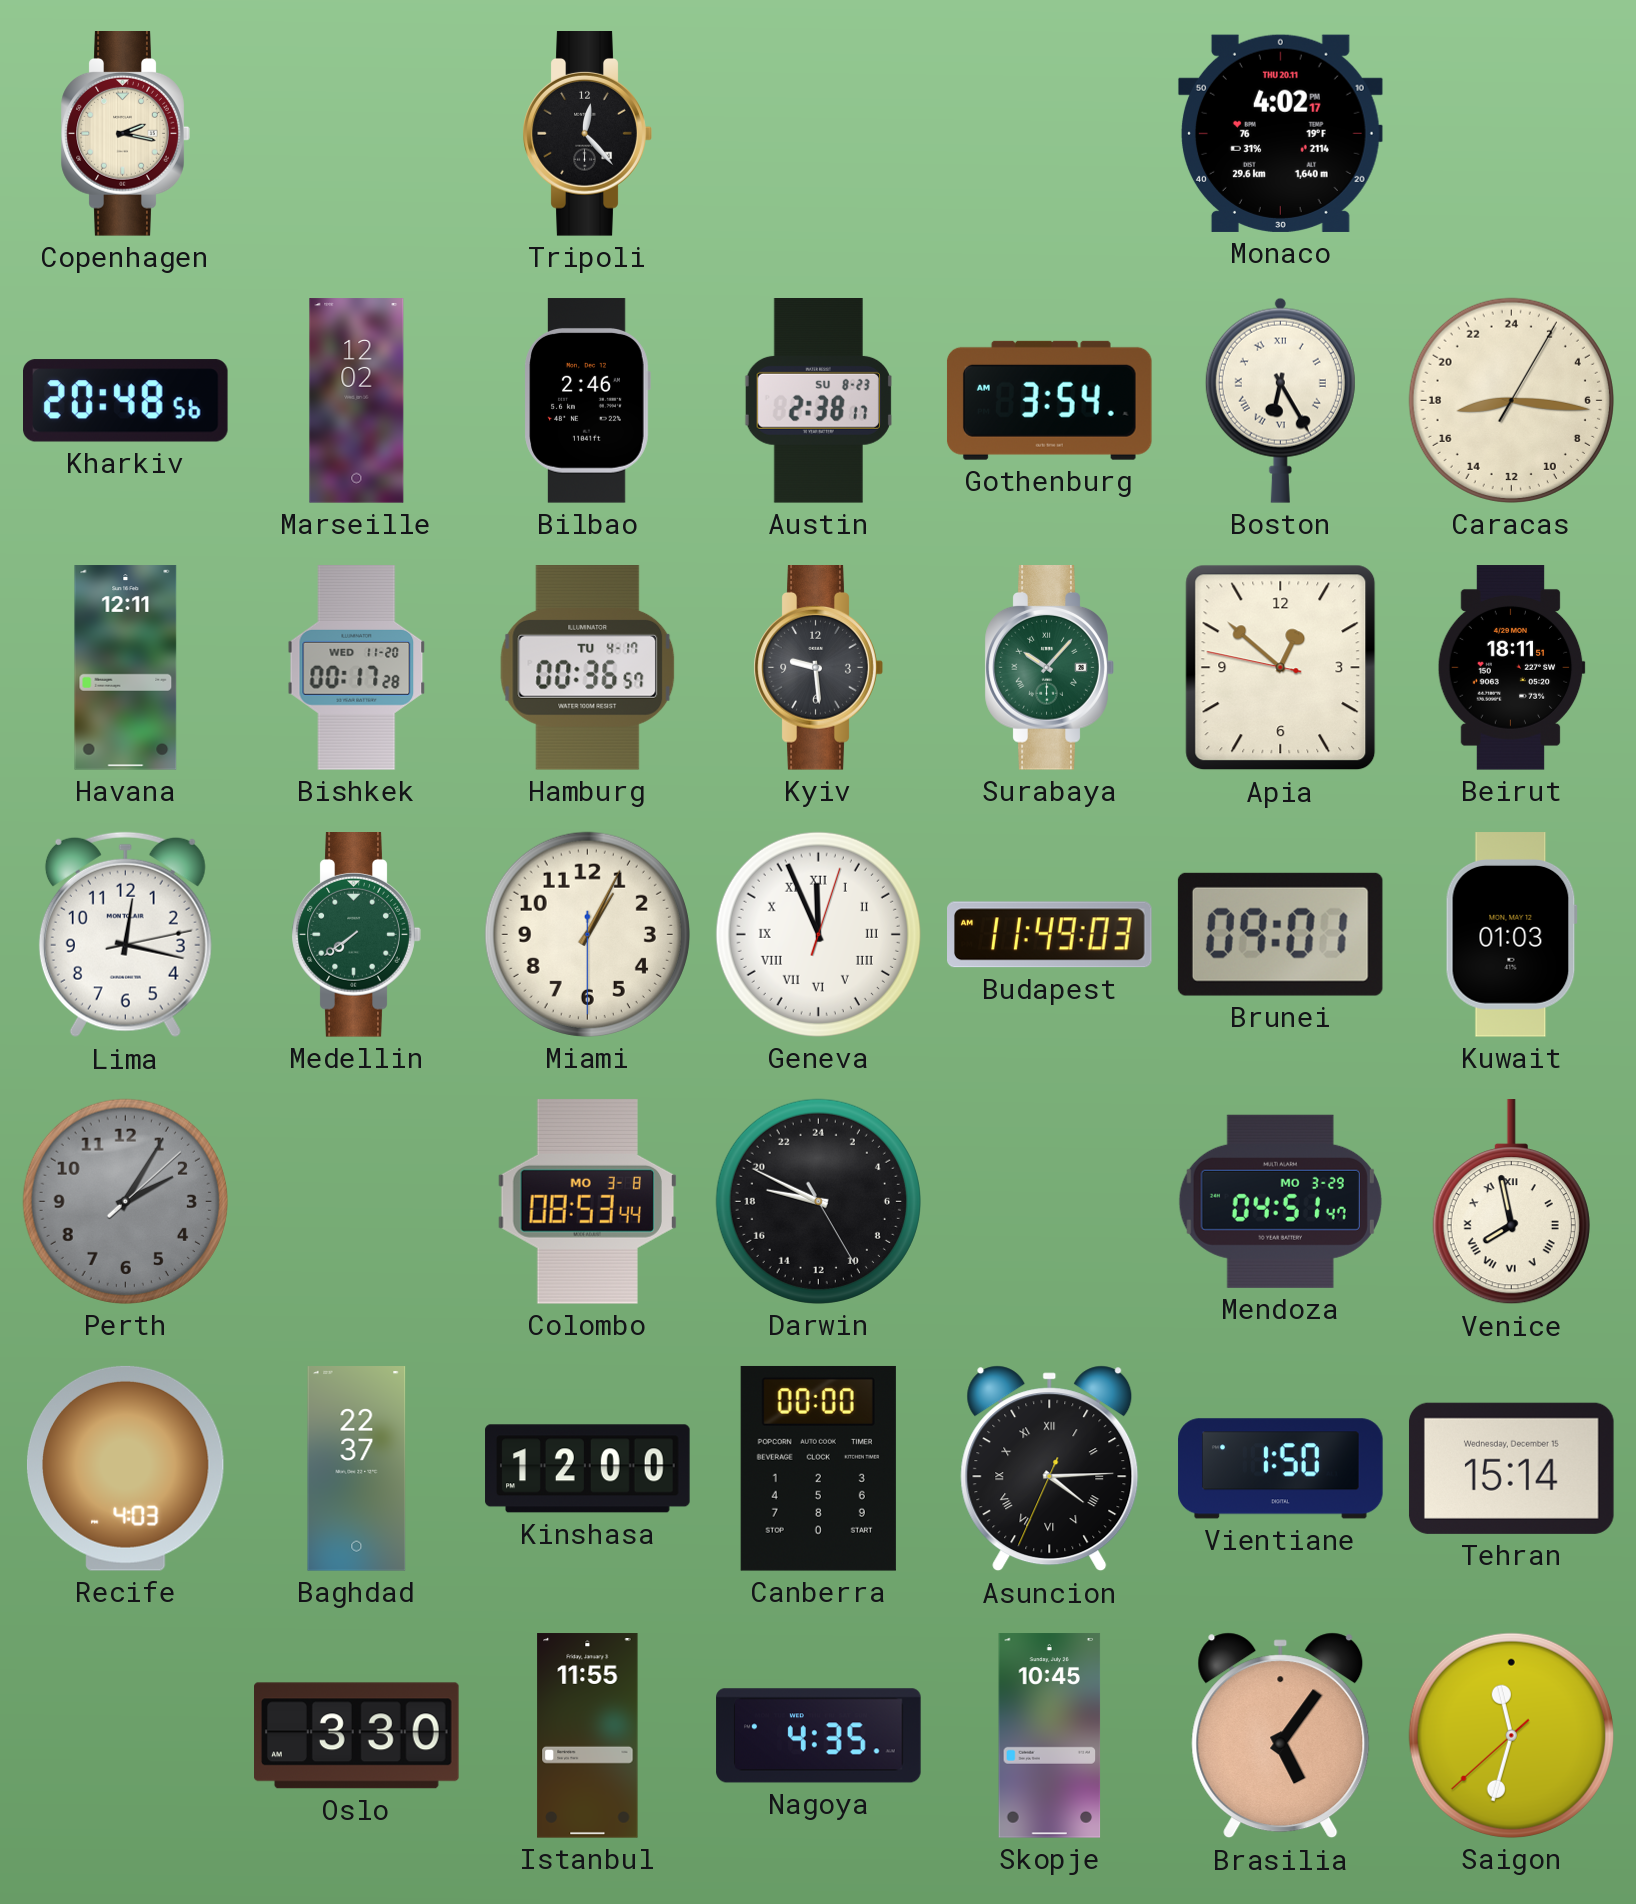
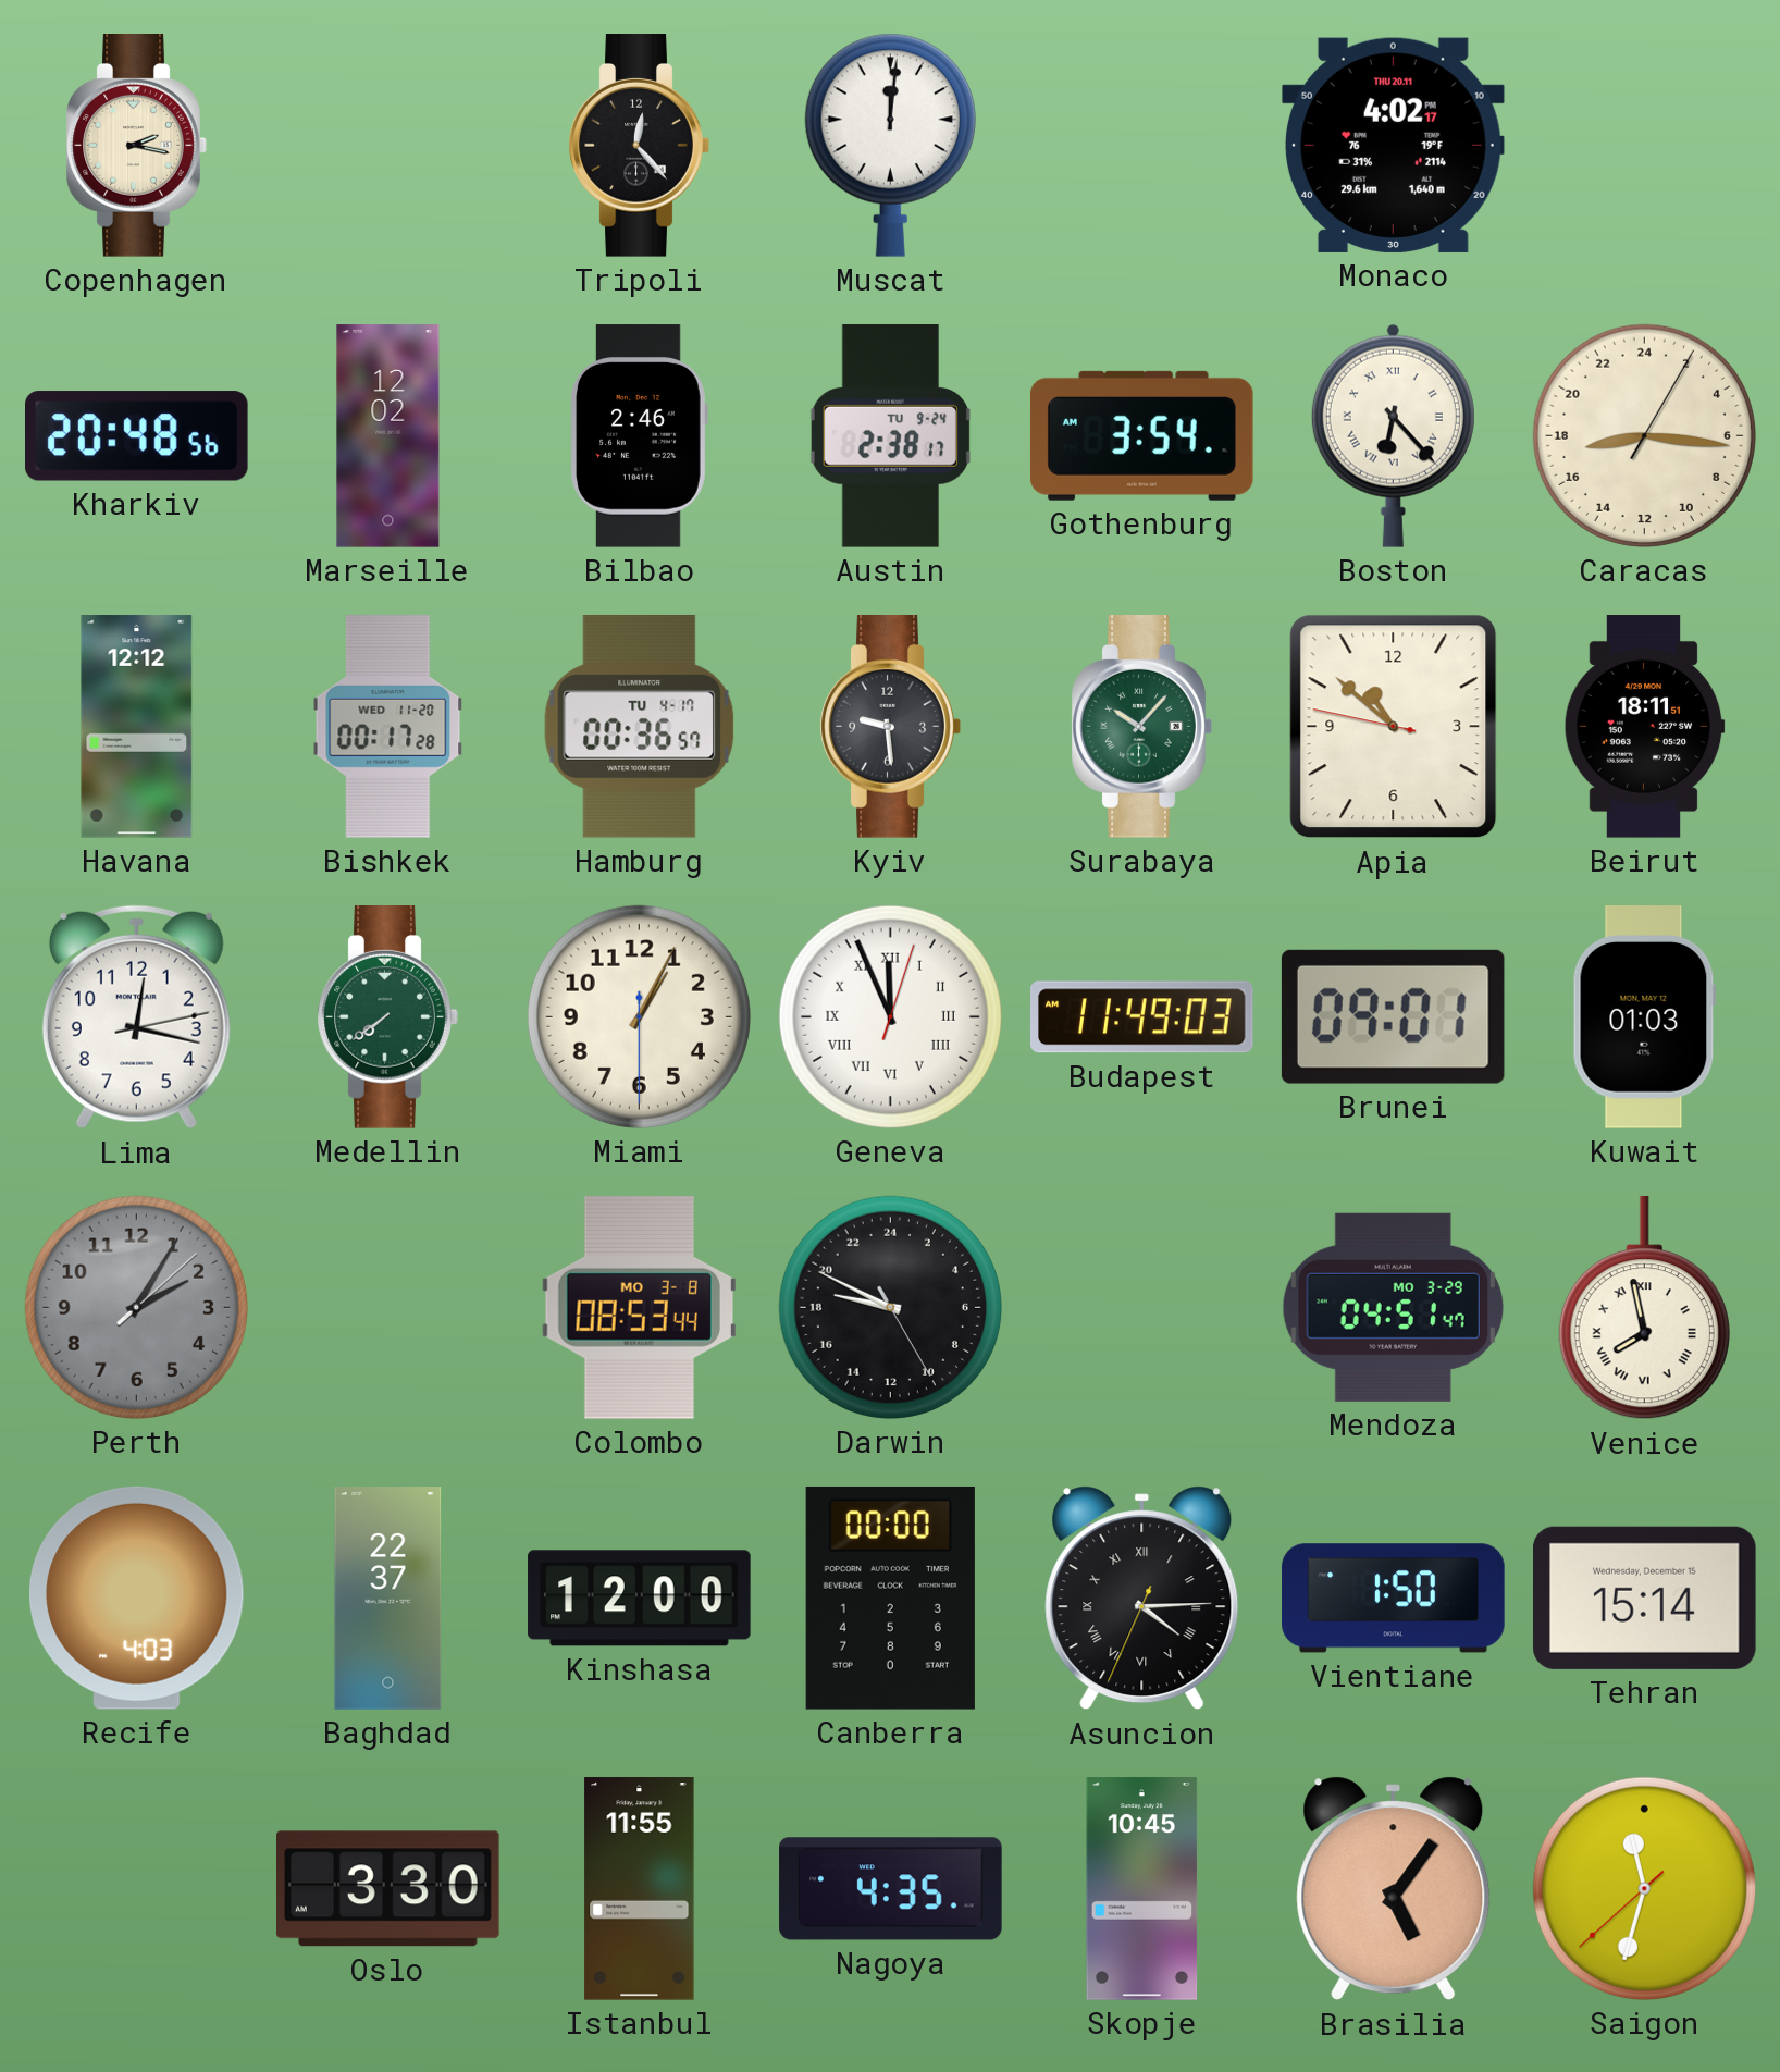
Muscat: none -> 12:01
Austin date: SU 8-23 -> TU 9-24
Boston: 6:25 -> 6:23
Havana: 12:11 -> 12:12
Apia: 12:51 -> 10:51
